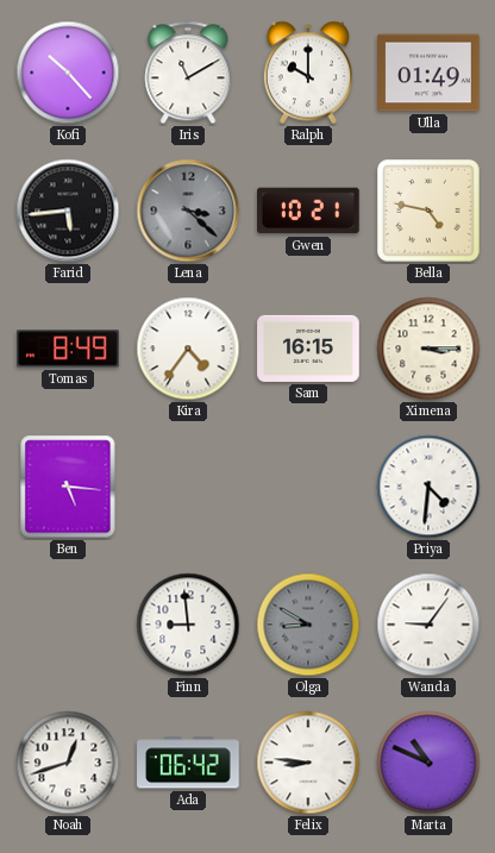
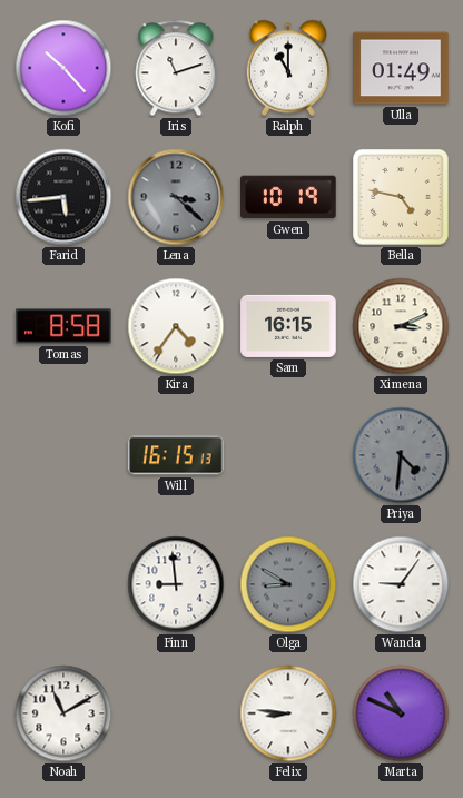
Iris: 11:10 -> 11:12
Ralph: 10:00 -> 11:00
Gwen: 10:21 -> 10:19
Tomas: 8:49 -> 8:58
Ximena: 3:15 -> 3:11
Ben: 5:16 -> none
Will: none -> 16:15
Priya dial: white -> grey
Noah: 12:42 -> 11:10
Ada: 06:42 -> none
